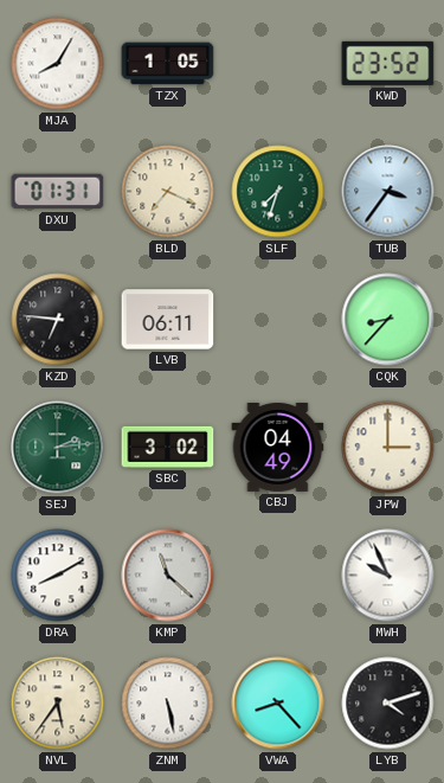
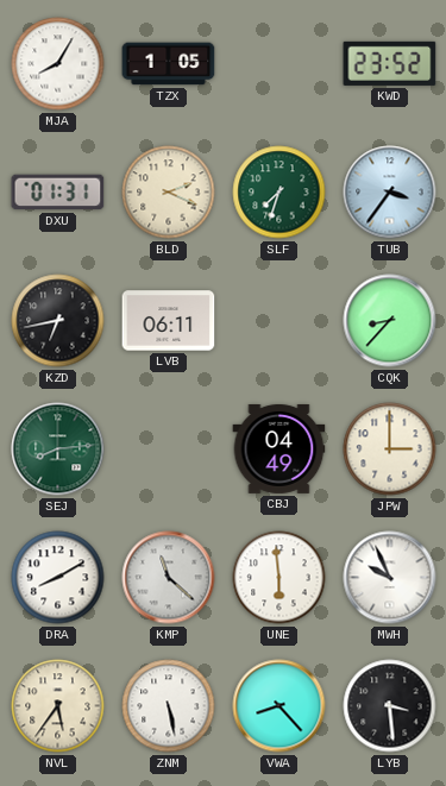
BLD: 7:19 -> 2:19
KZD: 6:46 -> 6:43
SEJ: 2:14 -> 8:14
SBC: 3:02 -> none
UNE: none -> 5:59
LYB: 4:12 -> 3:29
